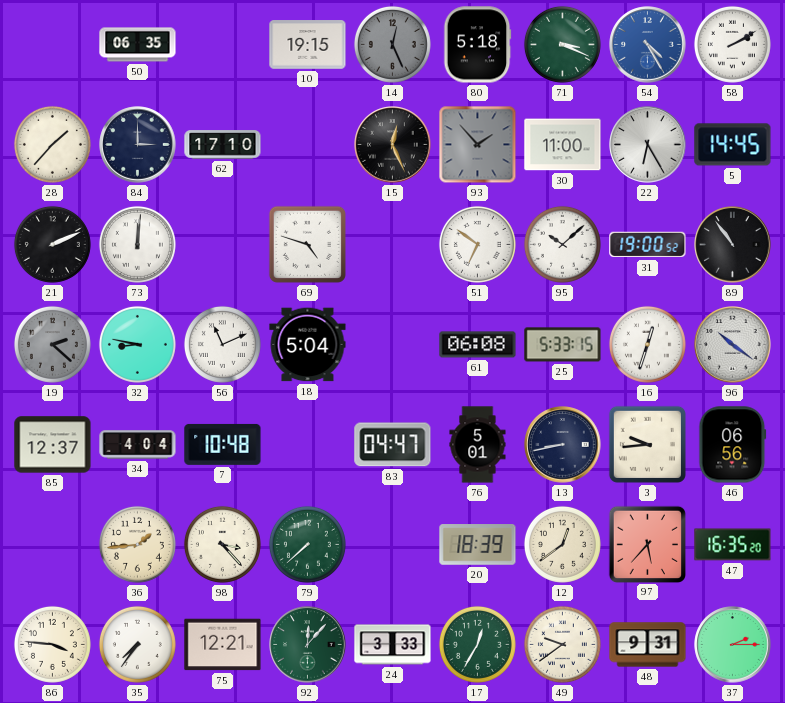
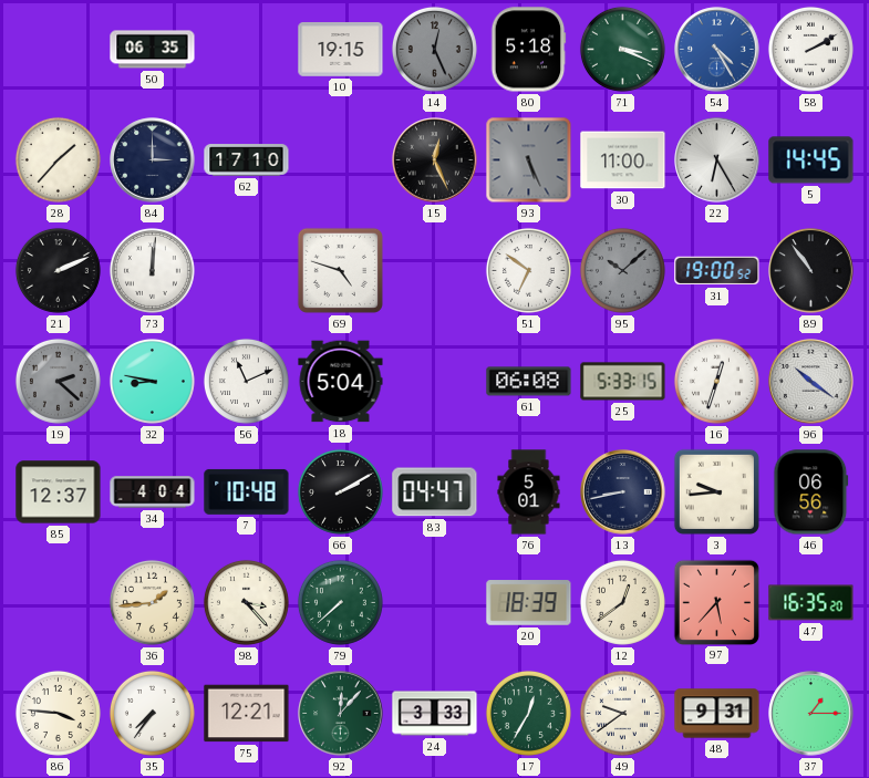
93: 1:53 -> 5:26
95 dial: white -> grey
66: none -> 2:10
37: 2:15 -> 1:15
